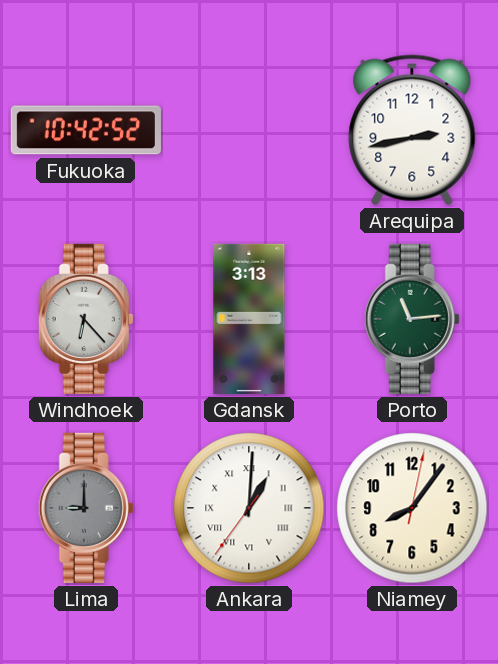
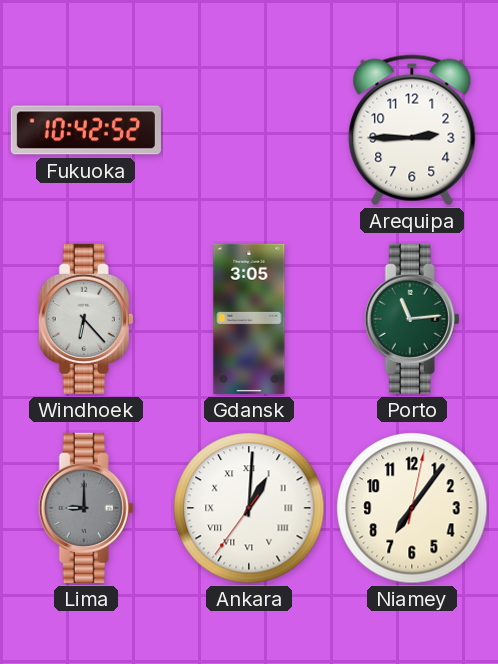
Arequipa: 2:43 -> 2:45
Gdansk: 3:13 -> 3:05
Niamey: 8:06 -> 7:06
